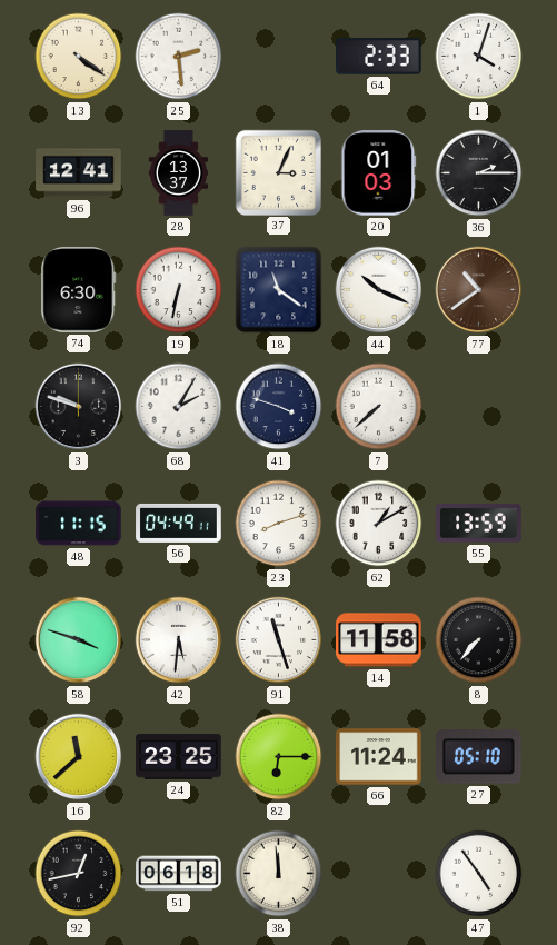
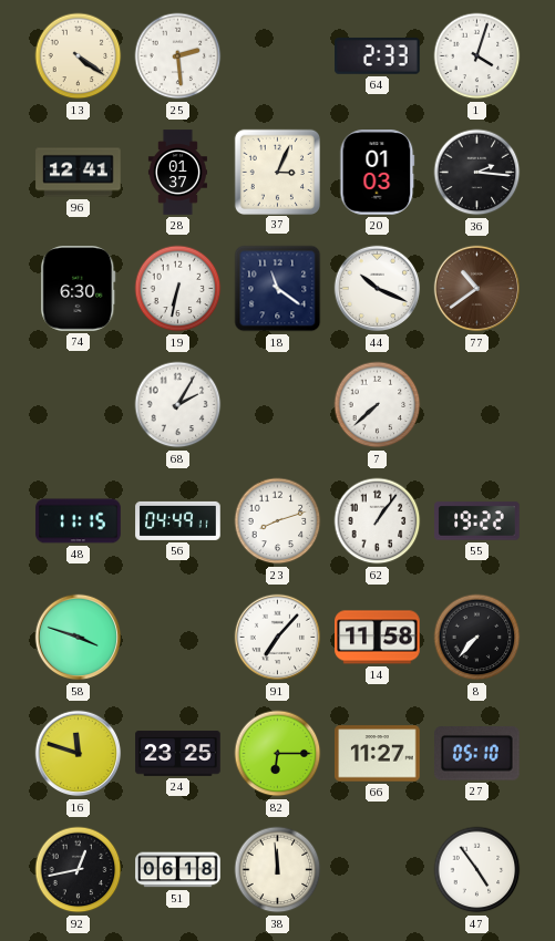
28: 13:37 -> 01:37
36: 2:15 -> 2:16
3: 9:48 -> none
41: 3:48 -> none
62: 1:10 -> 1:06
55: 13:59 -> 19:22
42: 5:31 -> none
91: 11:27 -> 7:07
16: 11:38 -> 11:48
66: 11:24 -> 11:27
